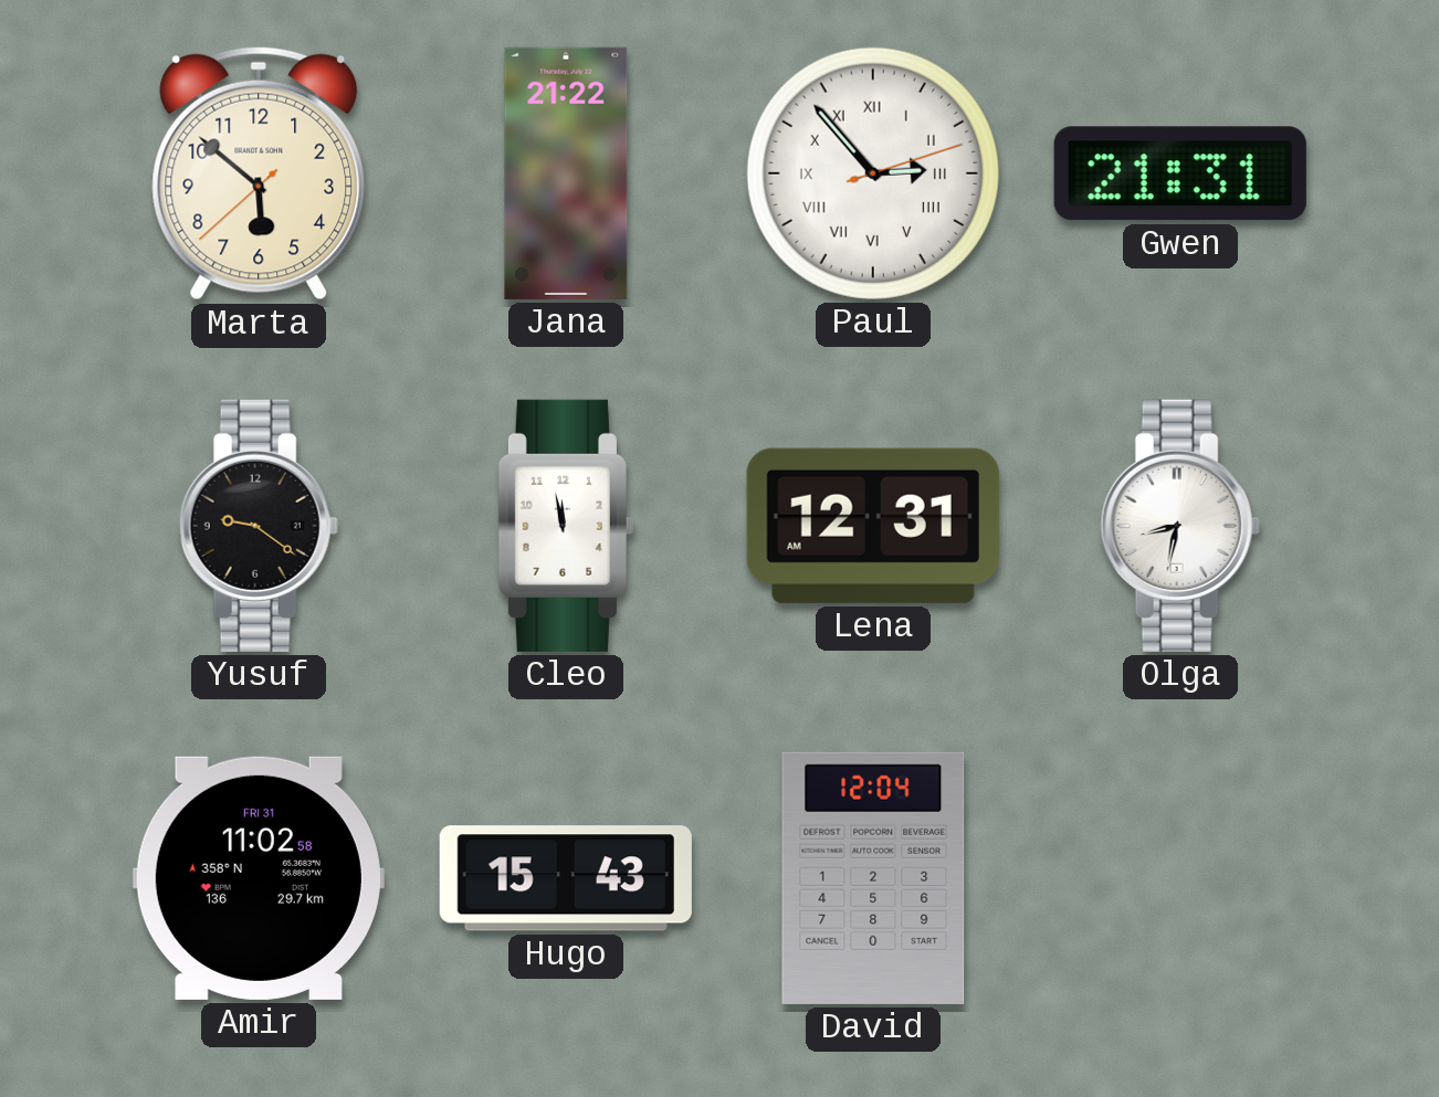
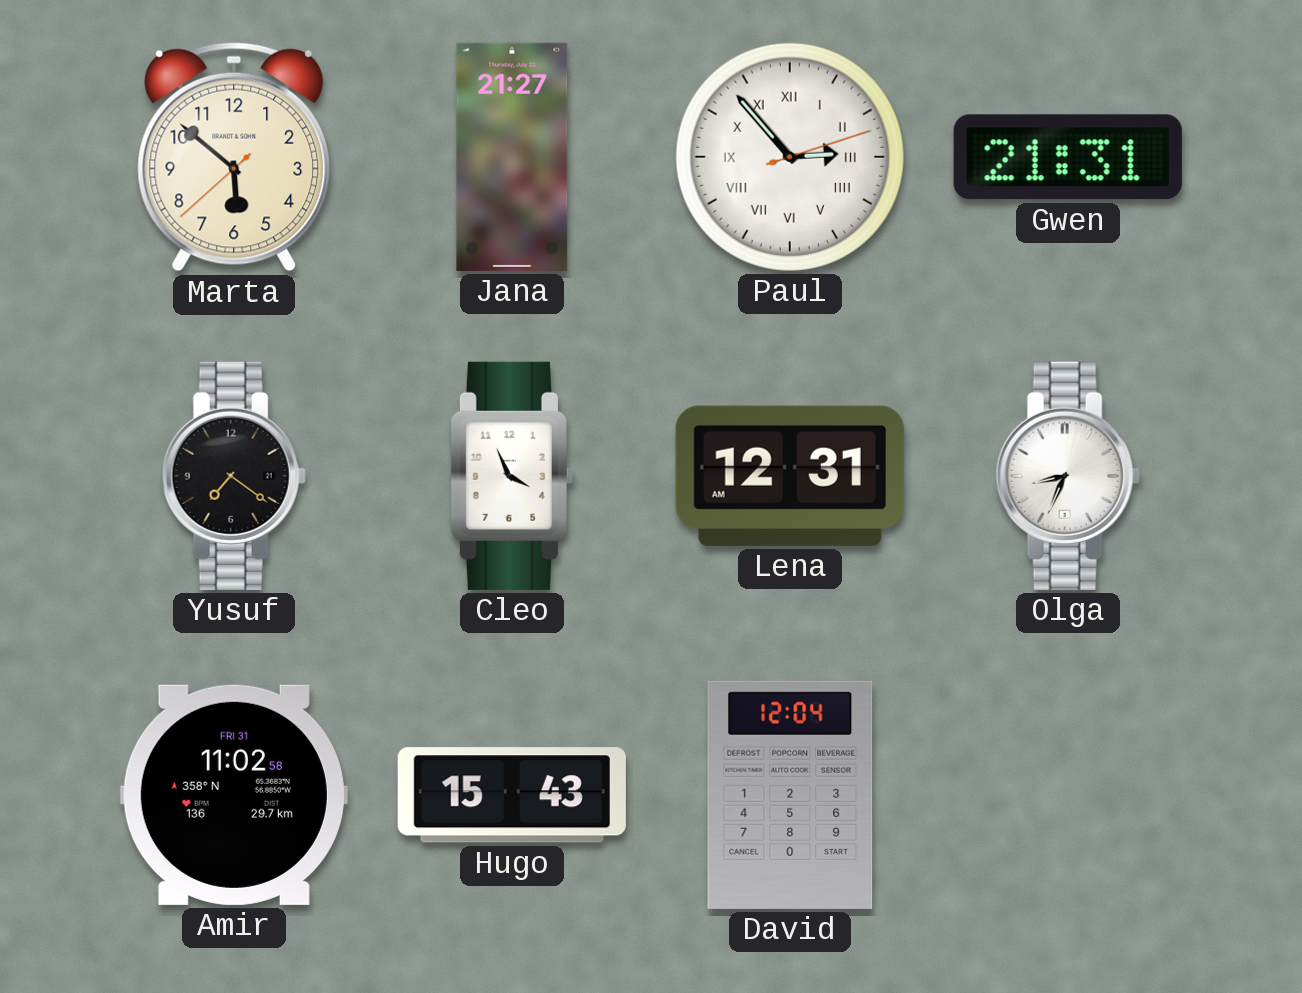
Jana: 21:22 -> 21:27
Yusuf: 9:21 -> 7:21
Cleo: 11:58 -> 3:56
Olga: 8:32 -> 8:34
